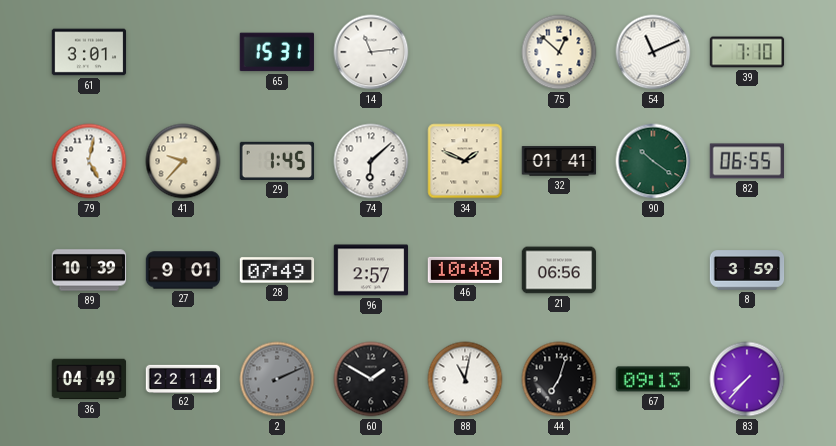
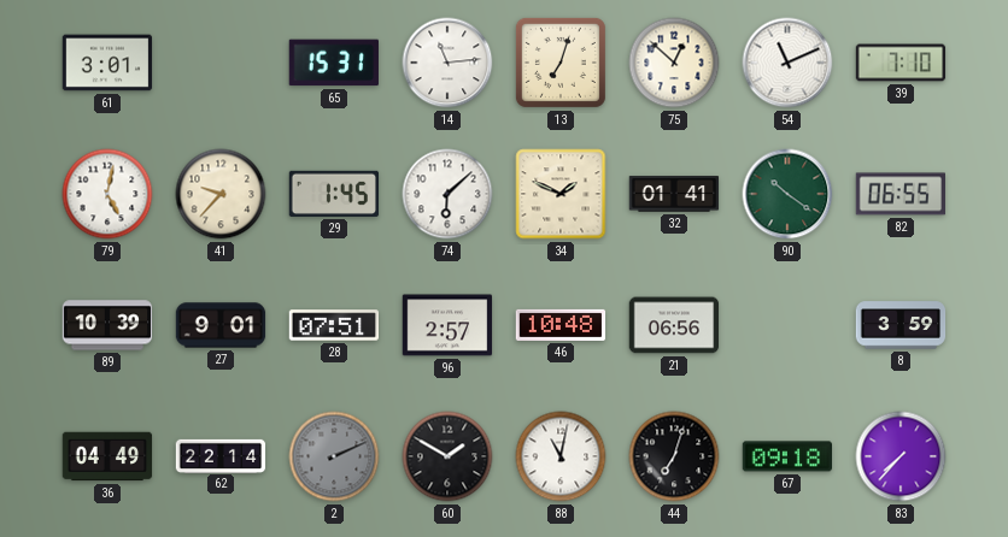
13: none -> 7:03
28: 07:49 -> 07:51
67: 09:13 -> 09:18
